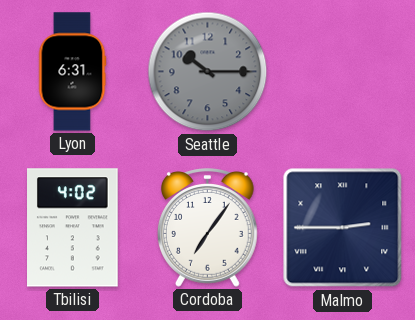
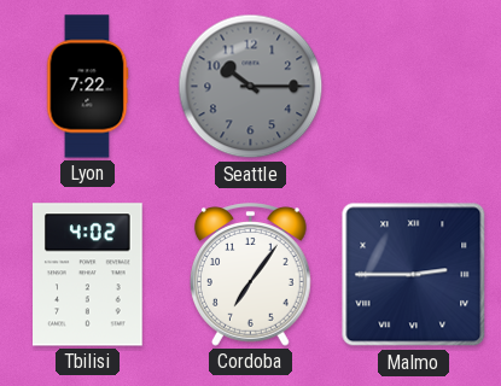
Lyon: 6:31 -> 7:22
